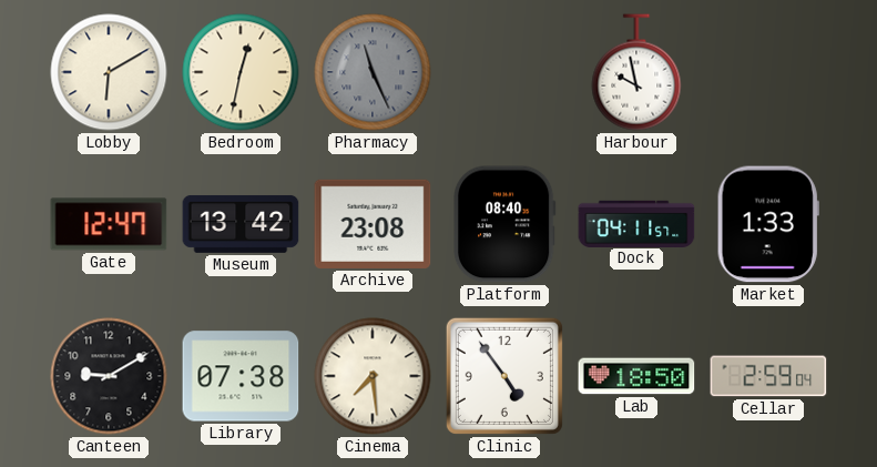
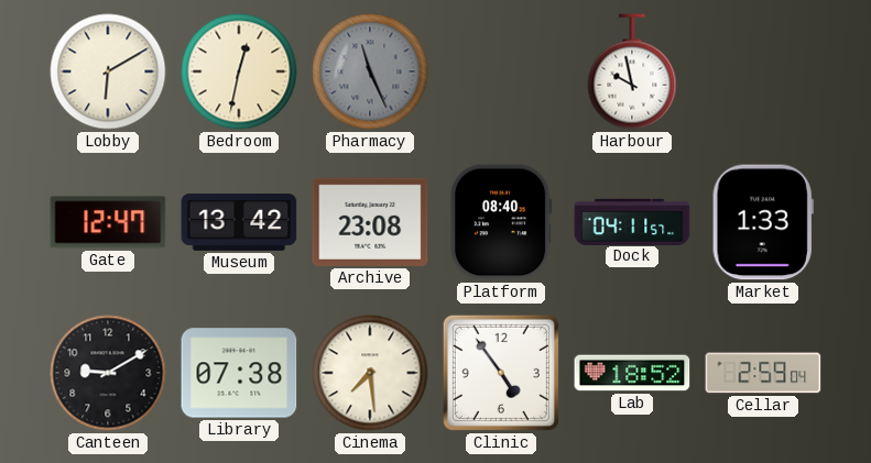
Lab: 18:50 -> 18:52
